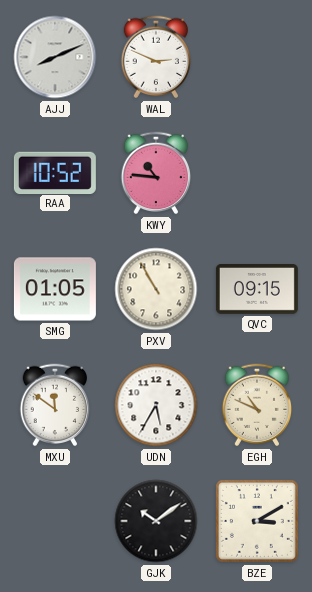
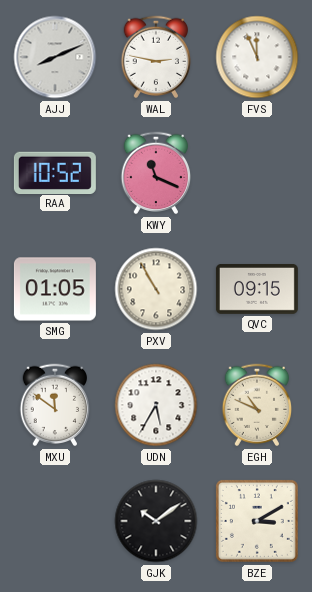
WAL: 2:49 -> 2:47
FVS: none -> 11:56
KWY: 10:46 -> 11:19
